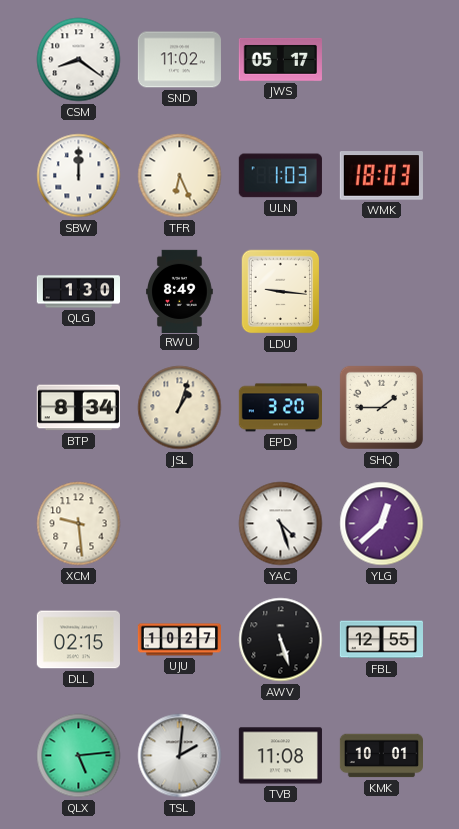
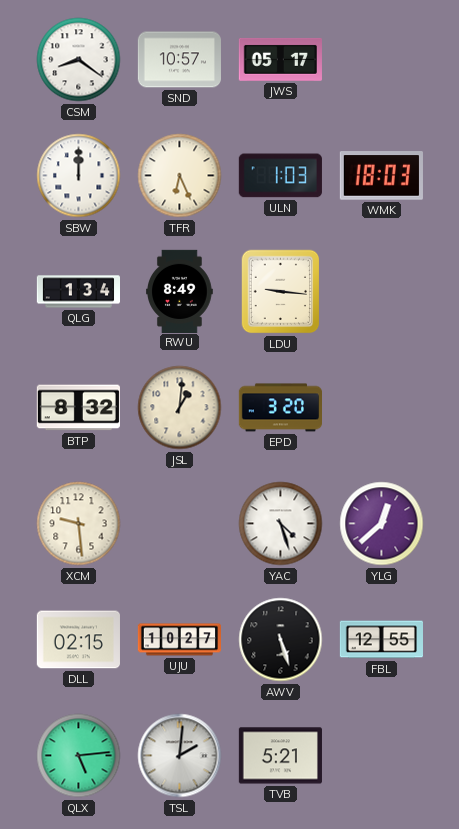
SND: 11:02 -> 10:57
QLG: 1:30 -> 1:34
BTP: 8:34 -> 8:32
JSL: 1:03 -> 1:01
SHQ: 1:45 -> none
TVB: 11:08 -> 5:21
KMK: 10:01 -> none
